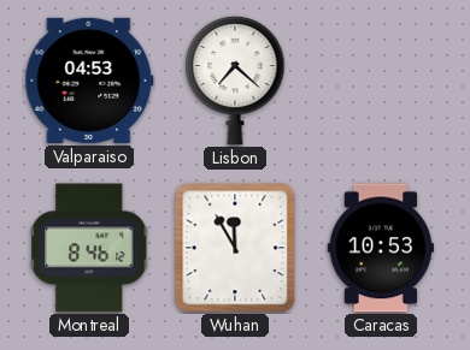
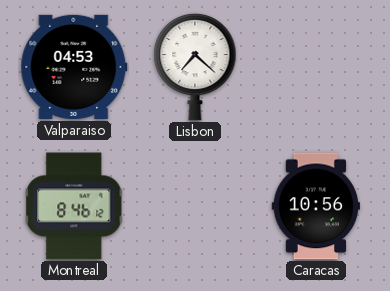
Wuhan: 11:55 -> none
Caracas: 10:53 -> 10:56
